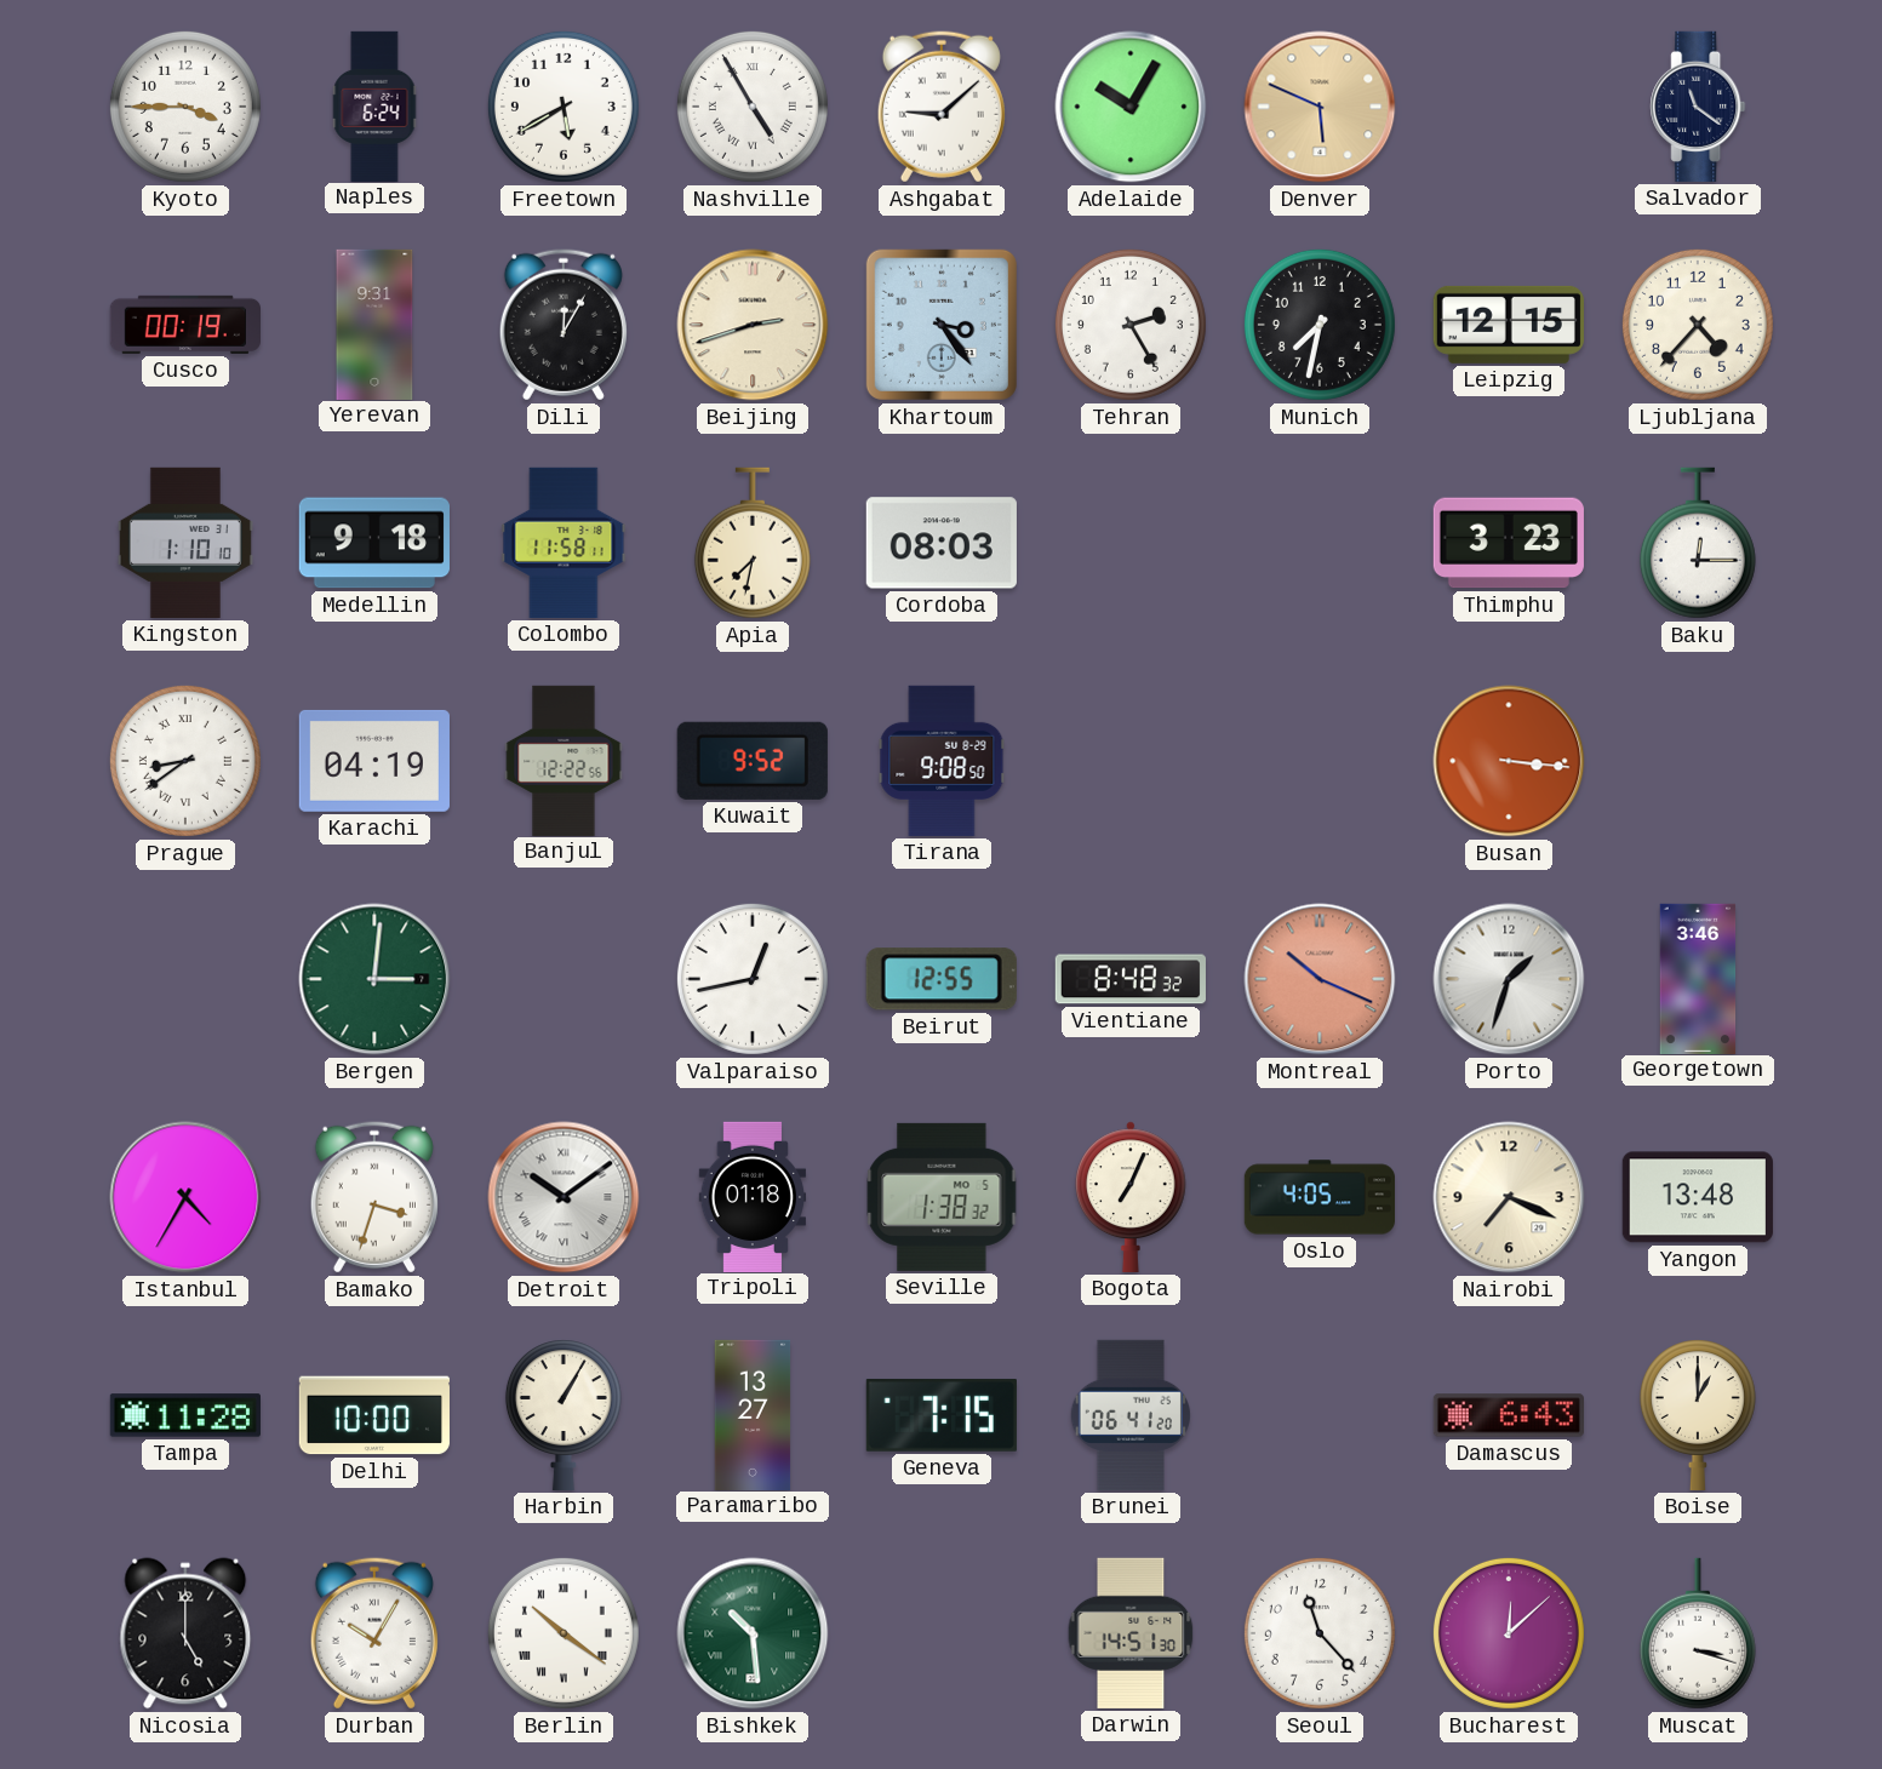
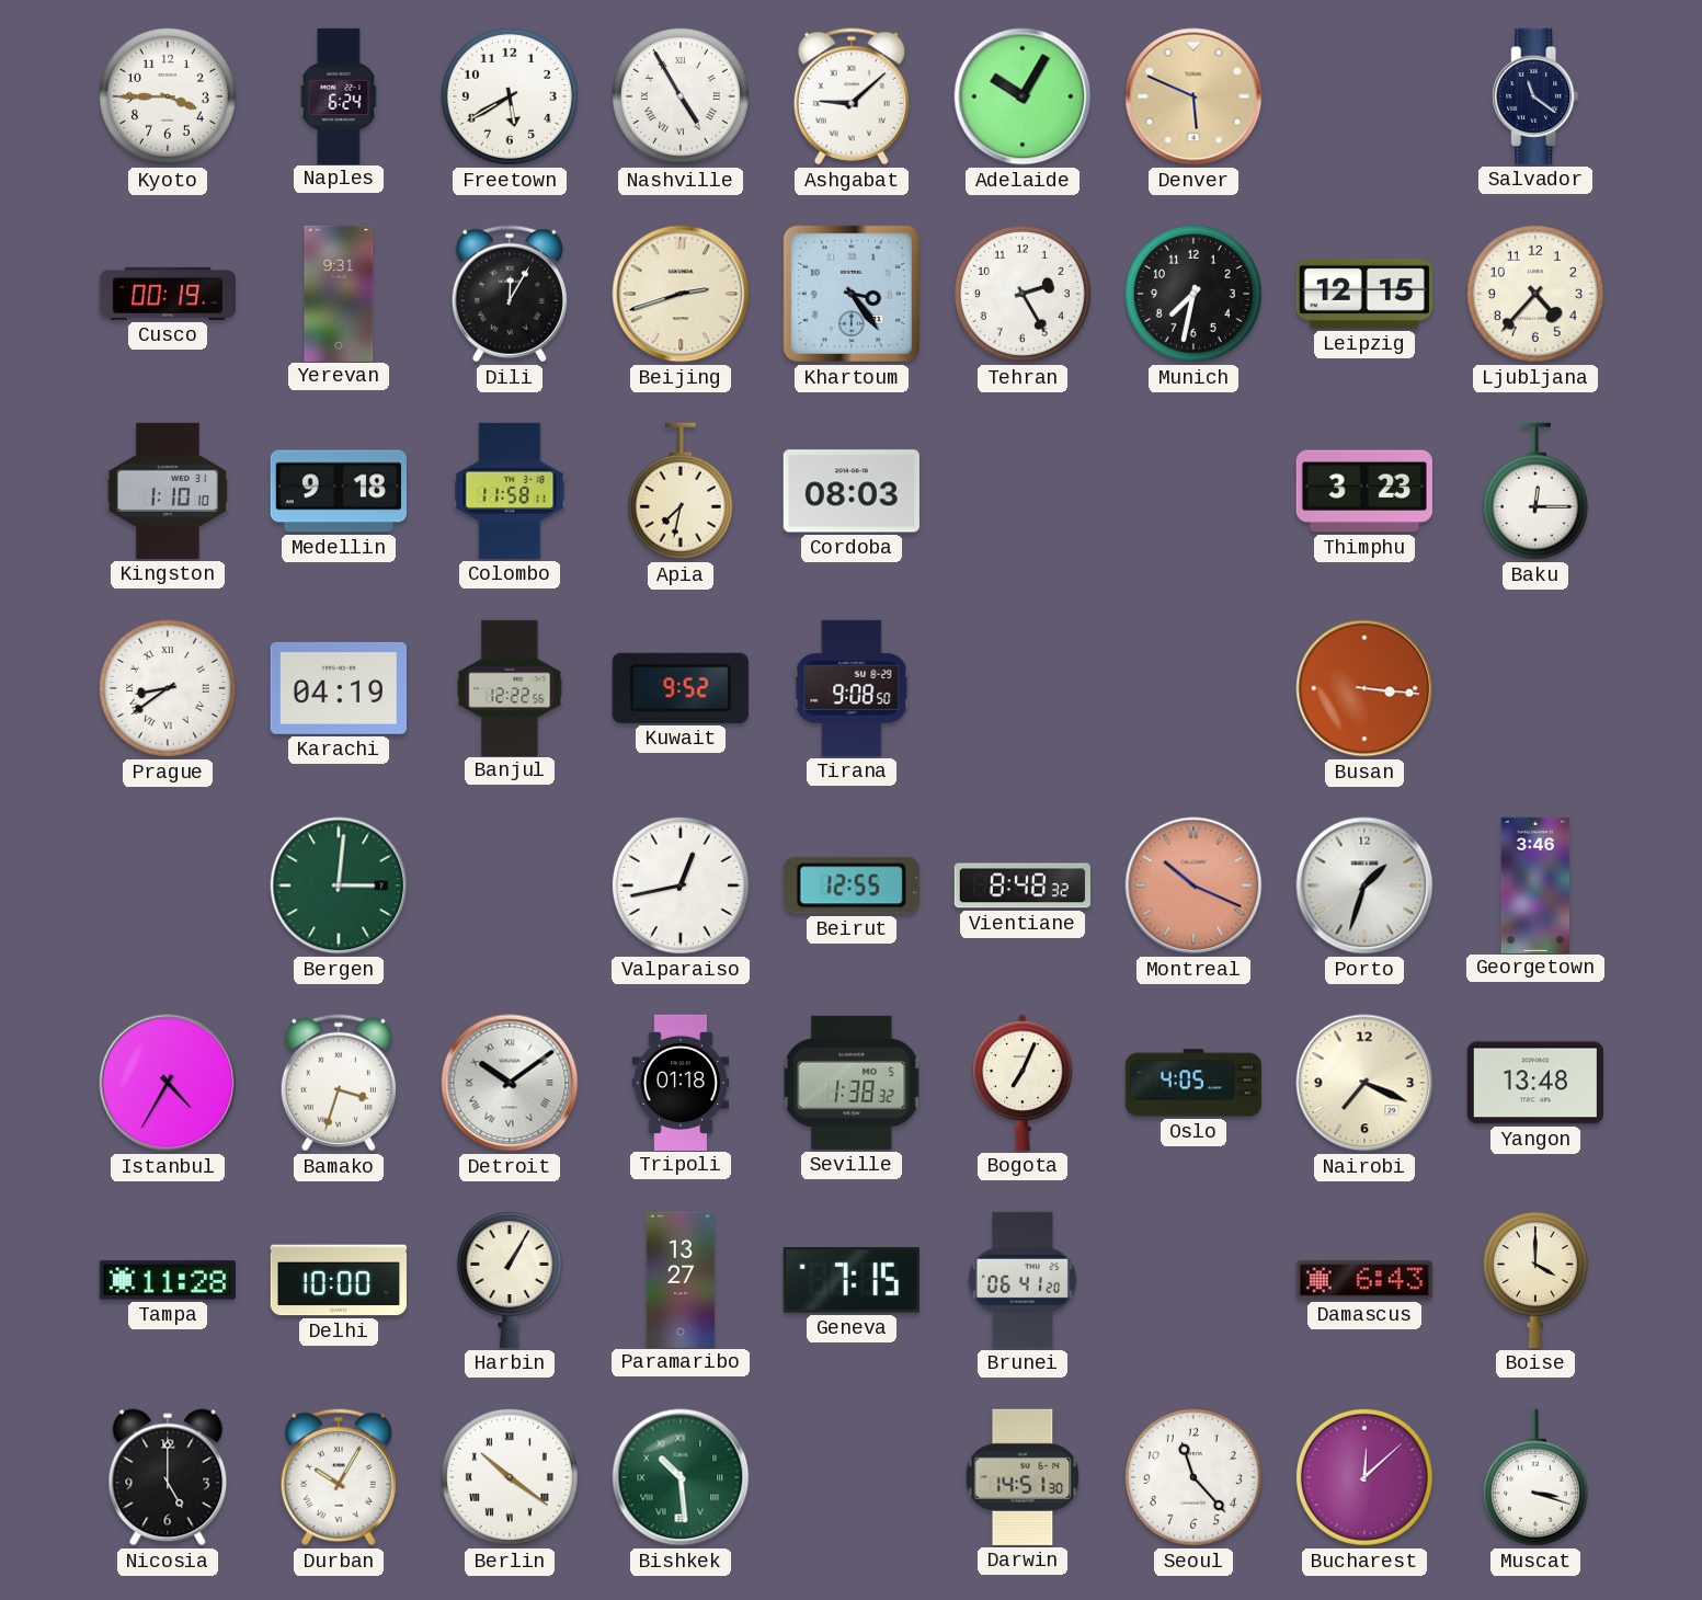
Boise: 1:00 -> 4:00
